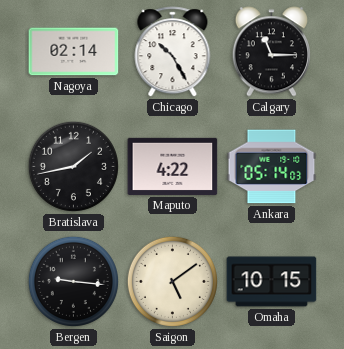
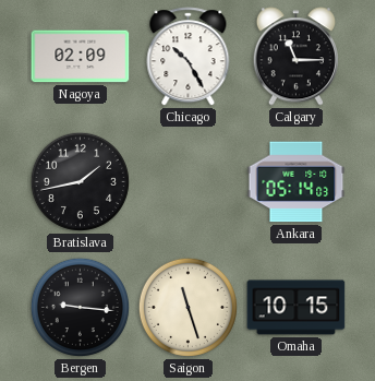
Nagoya: 02:14 -> 02:09
Maputo: 4:22 -> none
Saigon: 5:09 -> 11:27
